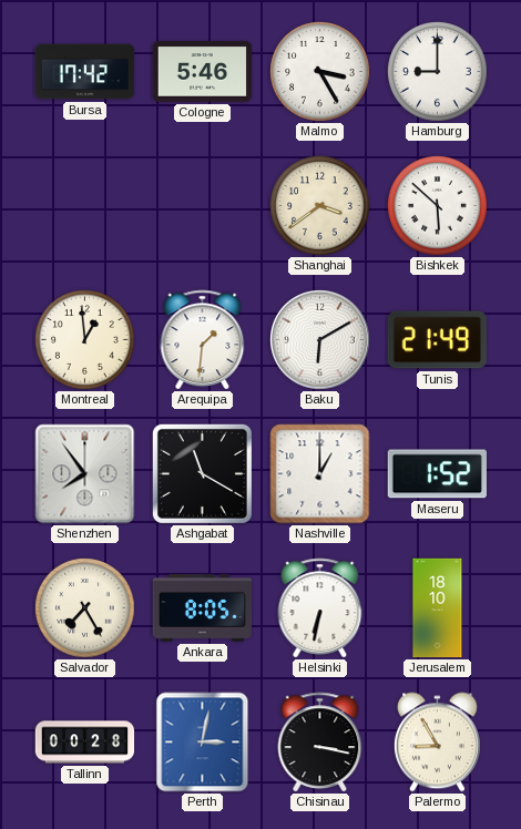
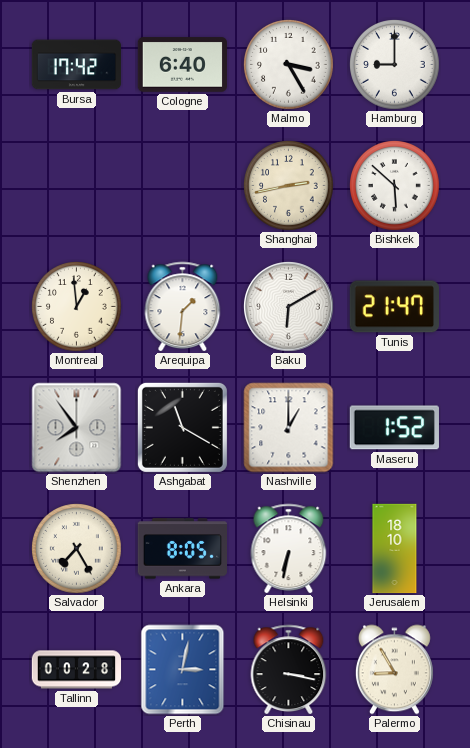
Cologne: 5:46 -> 6:40
Shanghai: 3:39 -> 2:43
Tunis: 21:49 -> 21:47
